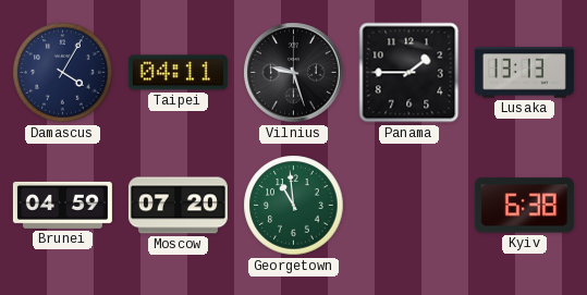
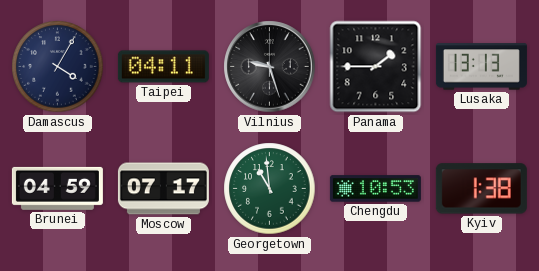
Moscow: 07:20 -> 07:17
Chengdu: none -> 10:53
Kyiv: 6:38 -> 1:38
